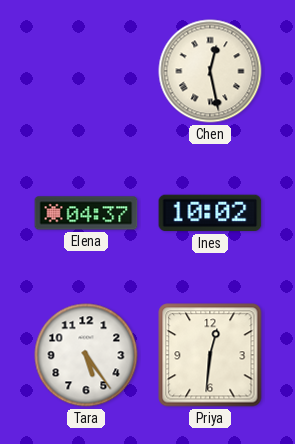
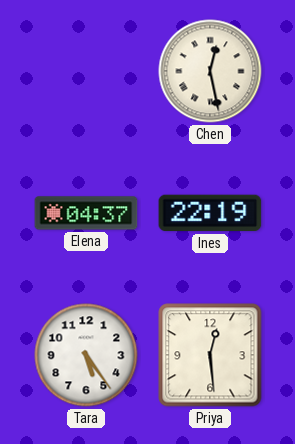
Ines: 10:02 -> 22:19
Priya: 12:31 -> 12:29
